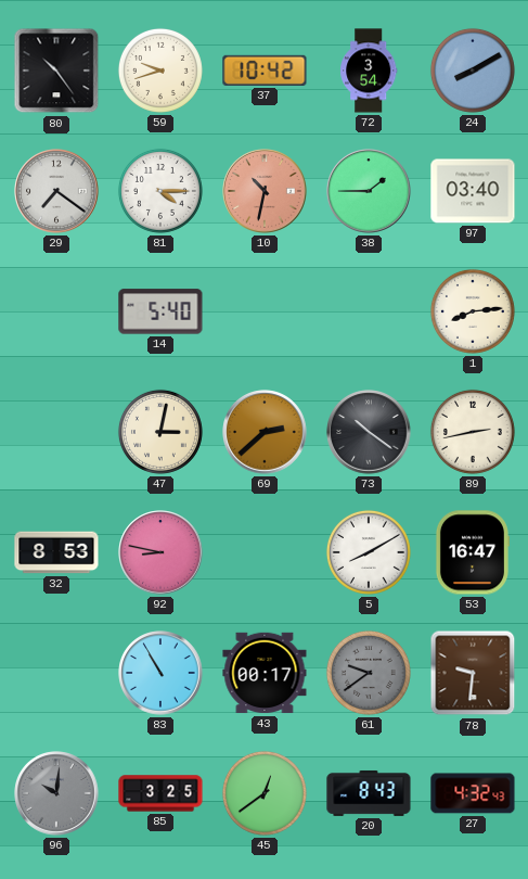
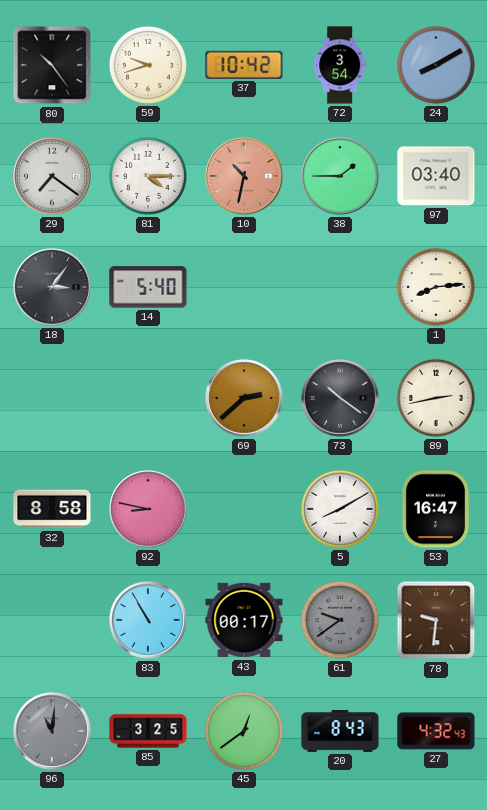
18: none -> 3:06
47: 3:02 -> none
32: 8:53 -> 8:58
96: 10:01 -> 11:01
